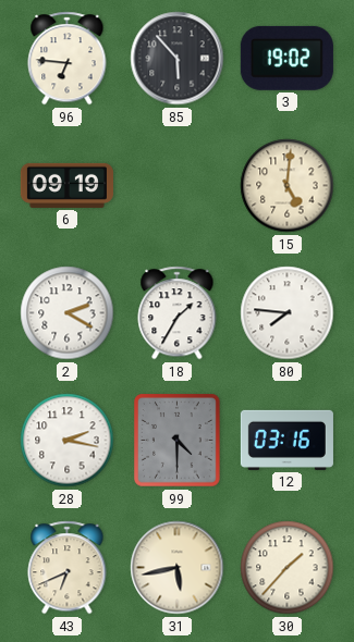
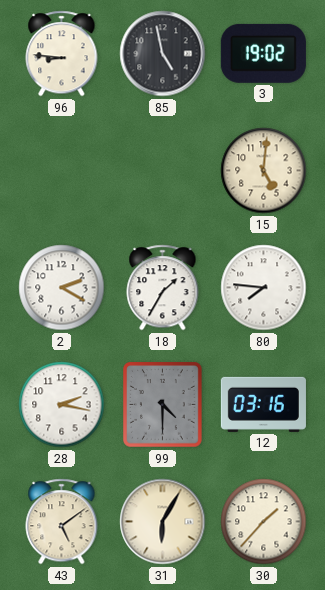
96: 6:46 -> 8:46
85: 5:53 -> 4:58
6: 09:19 -> none
43: 6:41 -> 5:09
31: 5:43 -> 6:05
